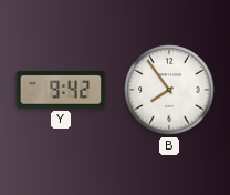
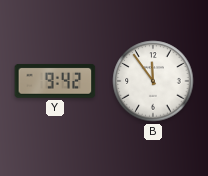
B: 7:54 -> 11:54
